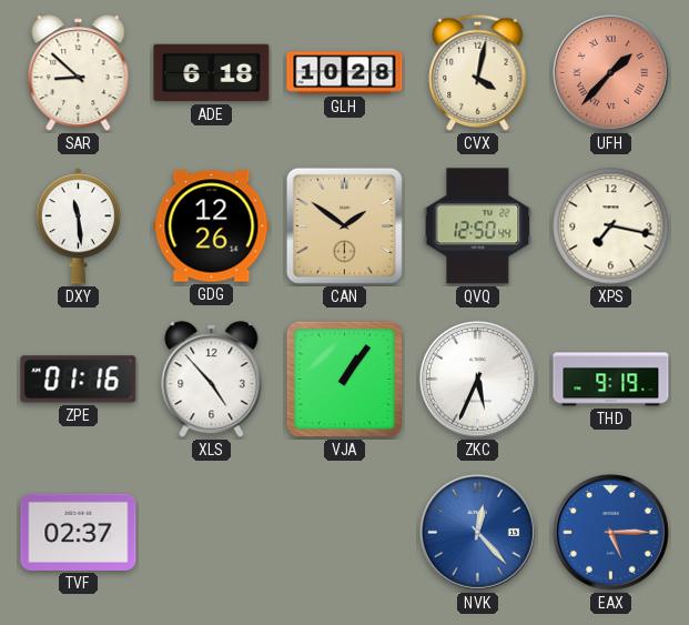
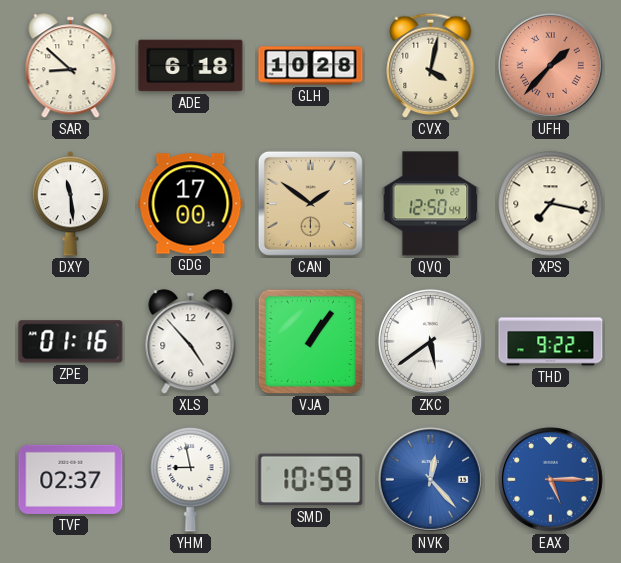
GDG: 12:26 -> 17:00
ZKC: 5:34 -> 5:39
THD: 9:19 -> 9:22
YHM: none -> 8:58
SMD: none -> 10:59
